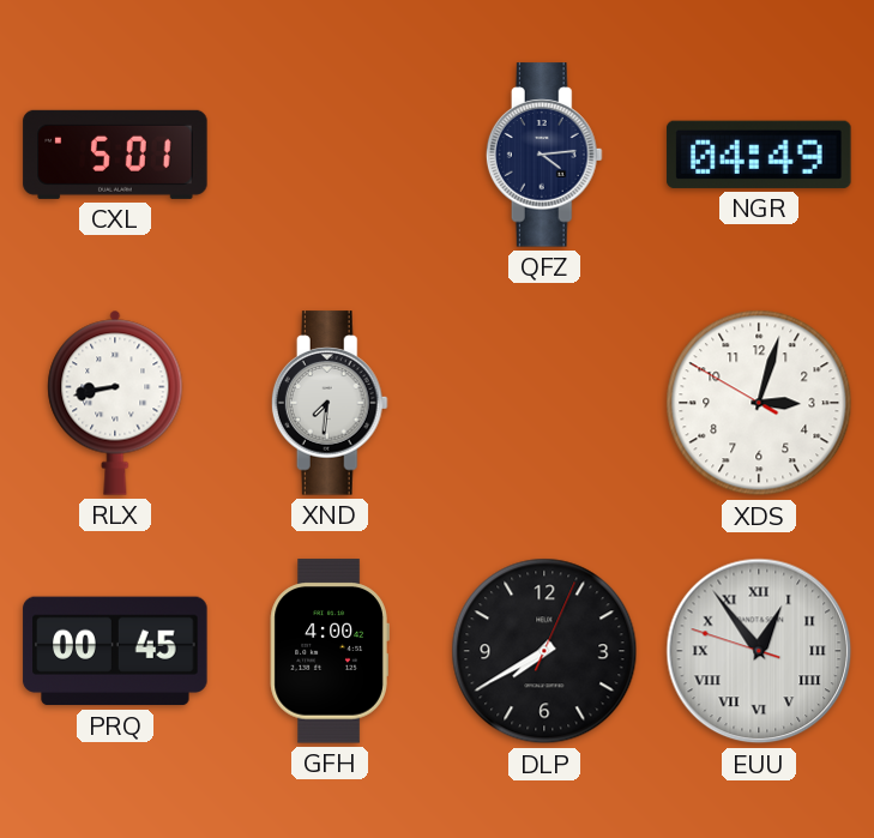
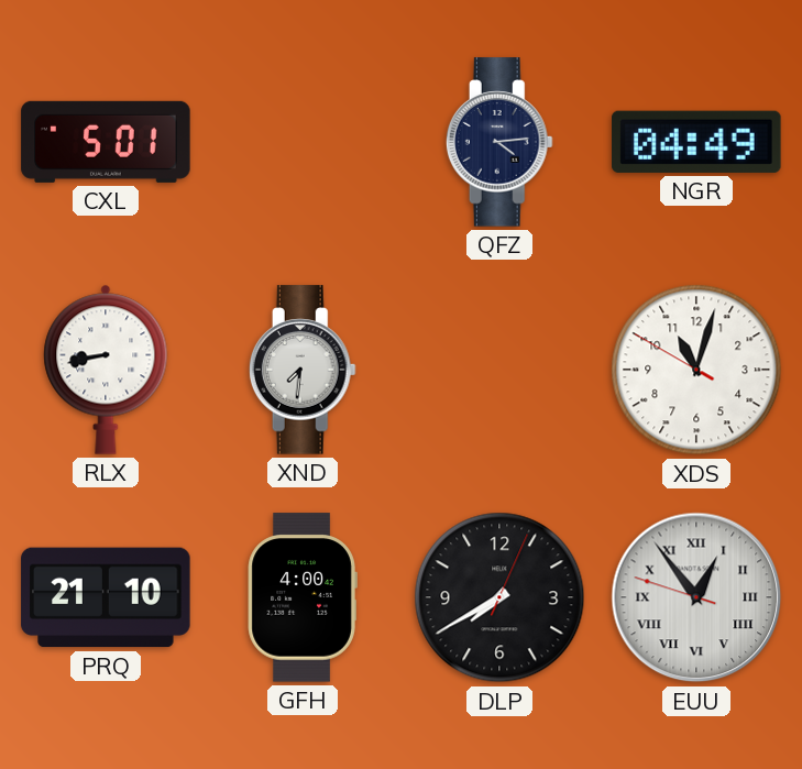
XDS: 3:02 -> 11:02
PRQ: 00:45 -> 21:10
